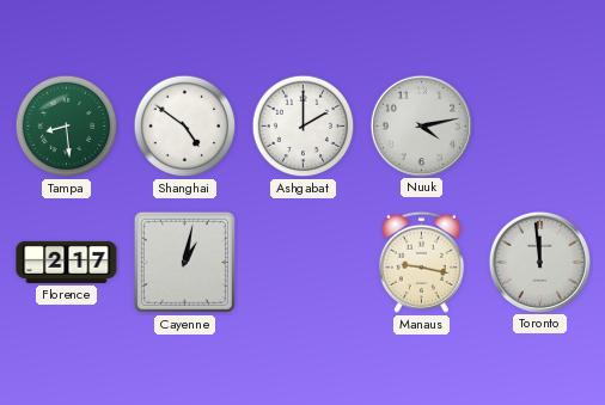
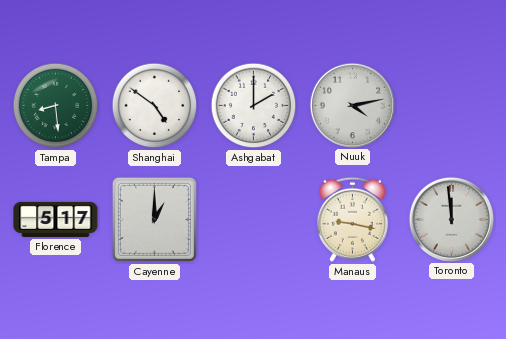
Florence: 2:17 -> 5:17
Cayenne: 1:02 -> 1:00
